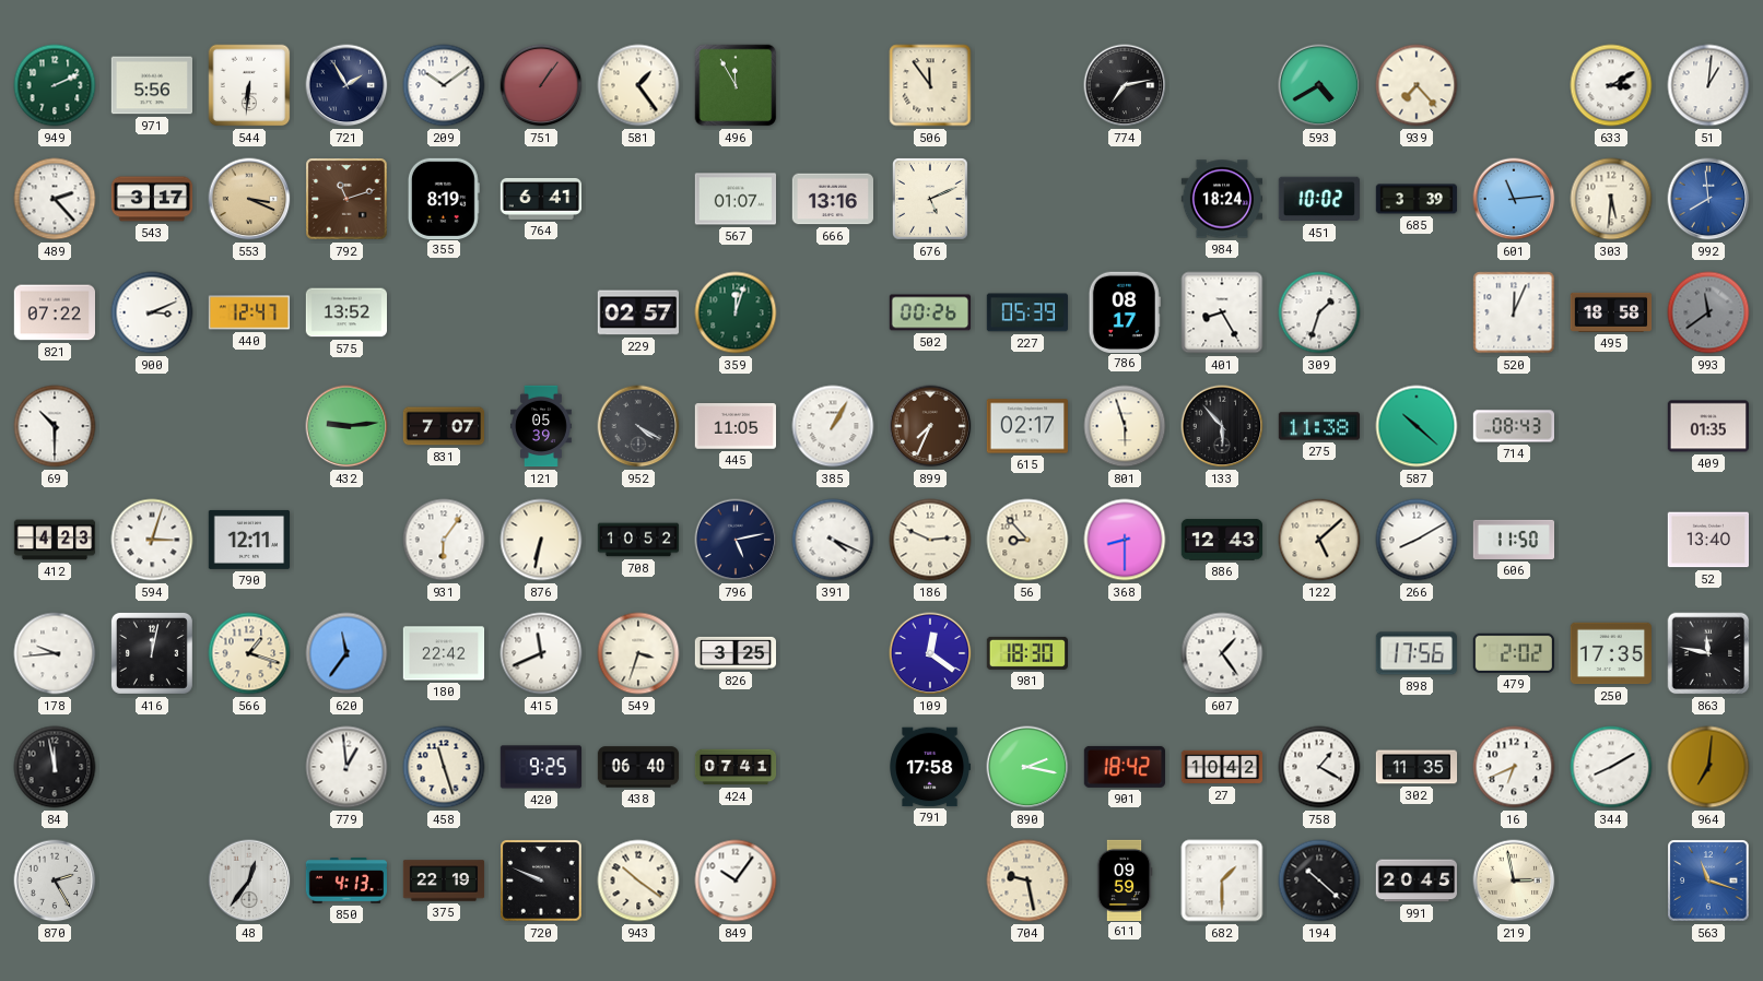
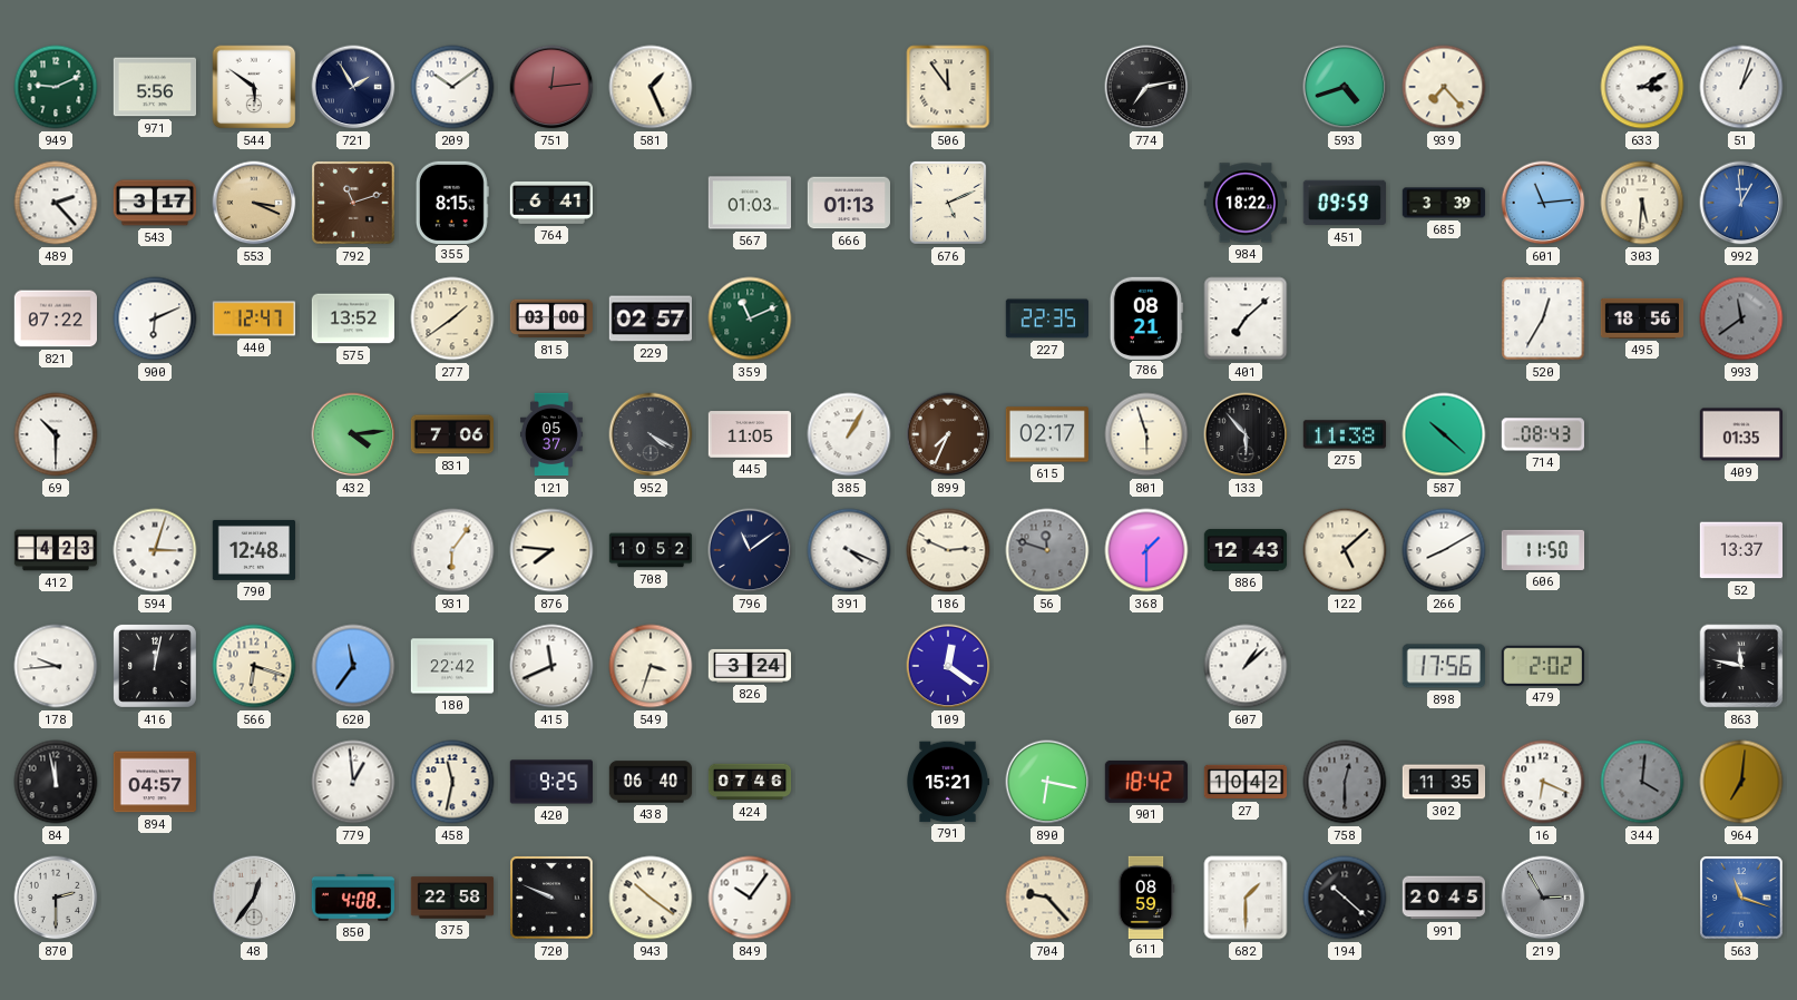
949: 2:11 -> 9:11
544: 6:31 -> 5:51
751: 1:06 -> 12:14
581: 1:24 -> 1:26
496: 11:55 -> none
593: 4:40 -> 4:42
51: 1:01 -> 1:03
355: 8:19 -> 8:15
567: 01:07 -> 01:03
666: 13:16 -> 01:13
984: 18:24 -> 18:22
451: 10:02 -> 09:59
992: 7:59 -> 12:59
900: 3:11 -> 6:11
277: none -> 1:39
815: none -> 03:00
359: 12:03 -> 11:11
502: 00:26 -> none
227: 05:39 -> 22:35
786: 08:17 -> 08:21
401: 8:25 -> 7:08
309: 1:33 -> none
520: 12:04 -> 12:35
495: 18:58 -> 18:56
432: 9:14 -> 4:14
831: 7:07 -> 7:06
121: 05:39 -> 05:37
790: 12:11 -> 12:48
876: 6:32 -> 7:46
796: 5:13 -> 11:09
56: 8:53 -> 11:48
56 dial: cream -> grey
368: 8:30 -> 1:30
52: 13:40 -> 13:37
566: 1:18 -> 6:18
826: 3:25 -> 3:24
981: 18:30 -> none
607: 1:24 -> 1:08
250: 17:35 -> none
894: none -> 04:57
458: 11:27 -> 11:32
424: 07:41 -> 07:46
791: 17:58 -> 15:21
890: 2:17 -> 6:17
758: 1:20 -> 12:30
758 dial: white -> grey
16: 6:41 -> 6:19
344: 8:10 -> 4:01
344 dial: white -> grey
870: 2:25 -> 2:30
850: 4:13 -> 4:08
375: 22:19 -> 22:58
704: 9:28 -> 9:23
611: 09:59 -> 08:59
219: 2:58 -> 2:55
219 dial: cream -> grey
